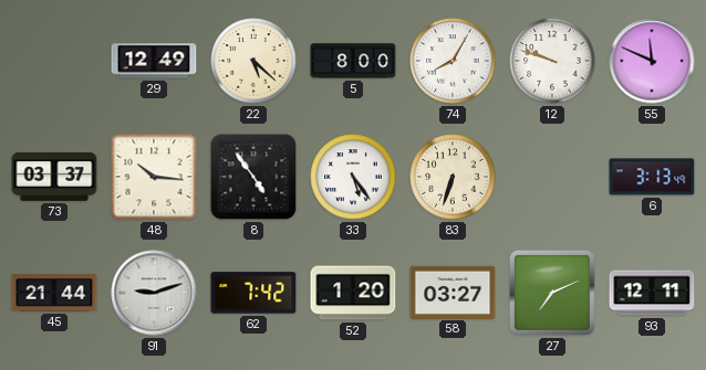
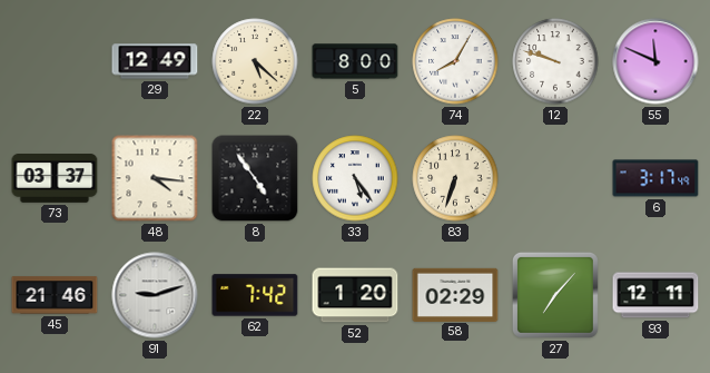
48: 10:16 -> 4:16
6: 3:13 -> 3:17
45: 21:44 -> 21:46
58: 03:27 -> 02:29
27: 7:11 -> 7:07
